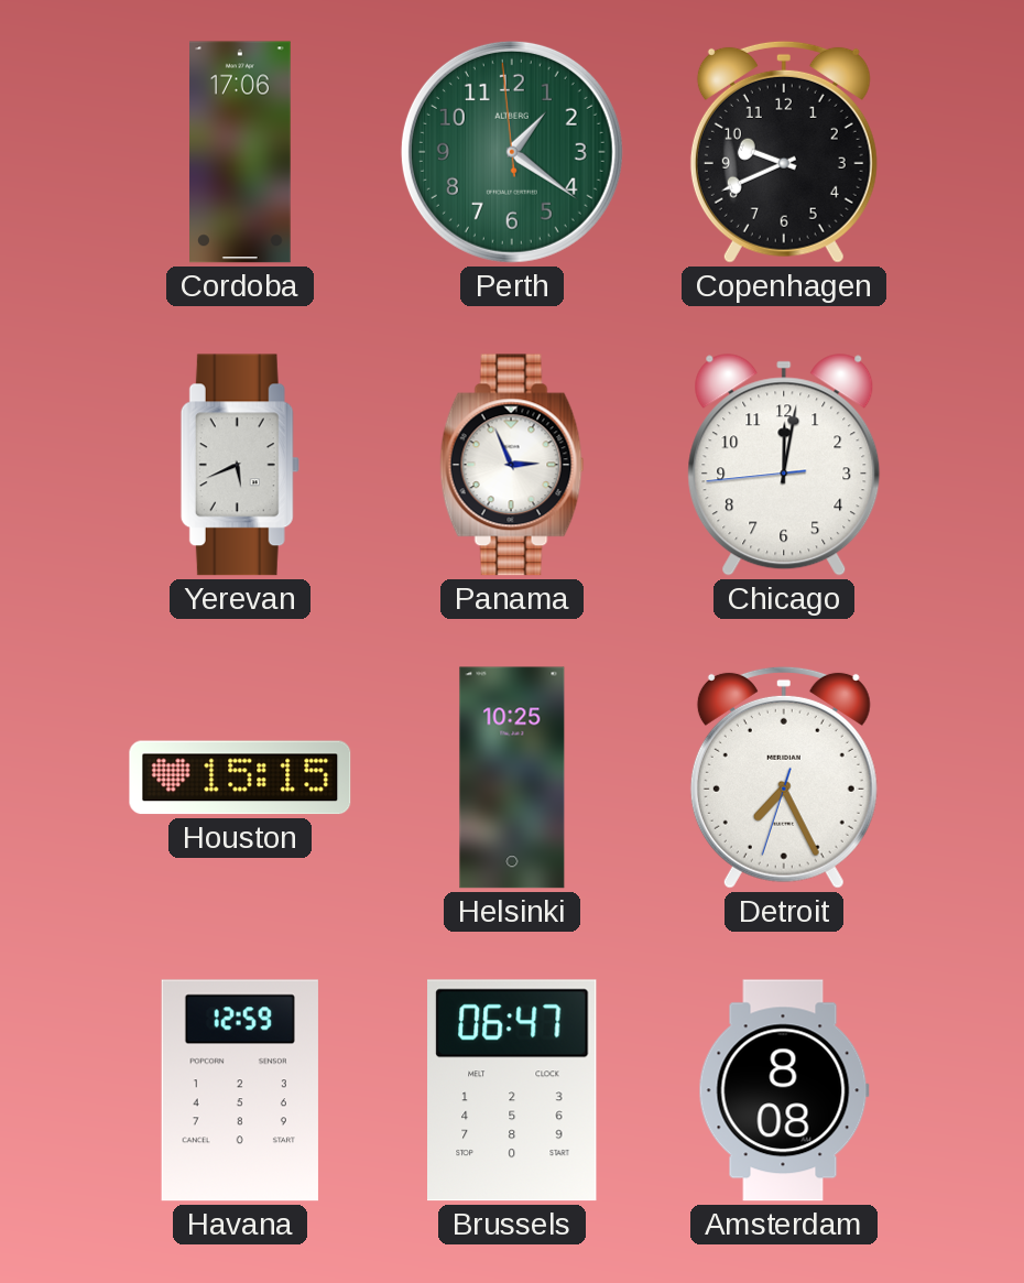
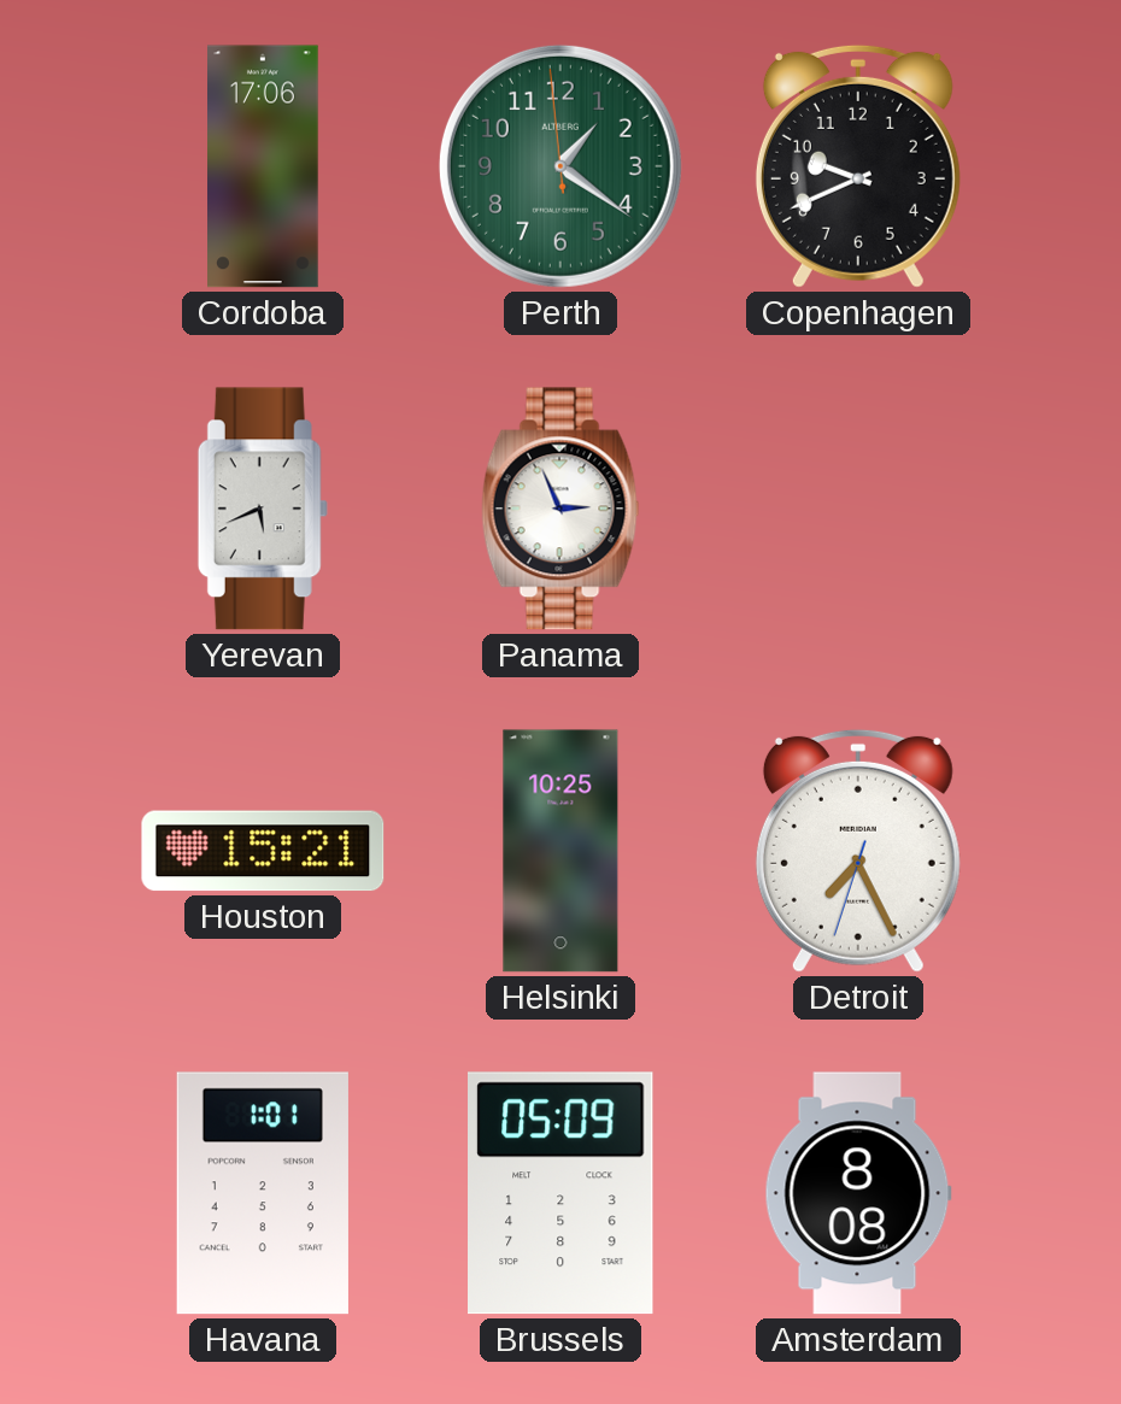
Chicago: 12:01 -> none
Houston: 15:15 -> 15:21
Havana: 12:59 -> 1:01
Brussels: 06:47 -> 05:09
